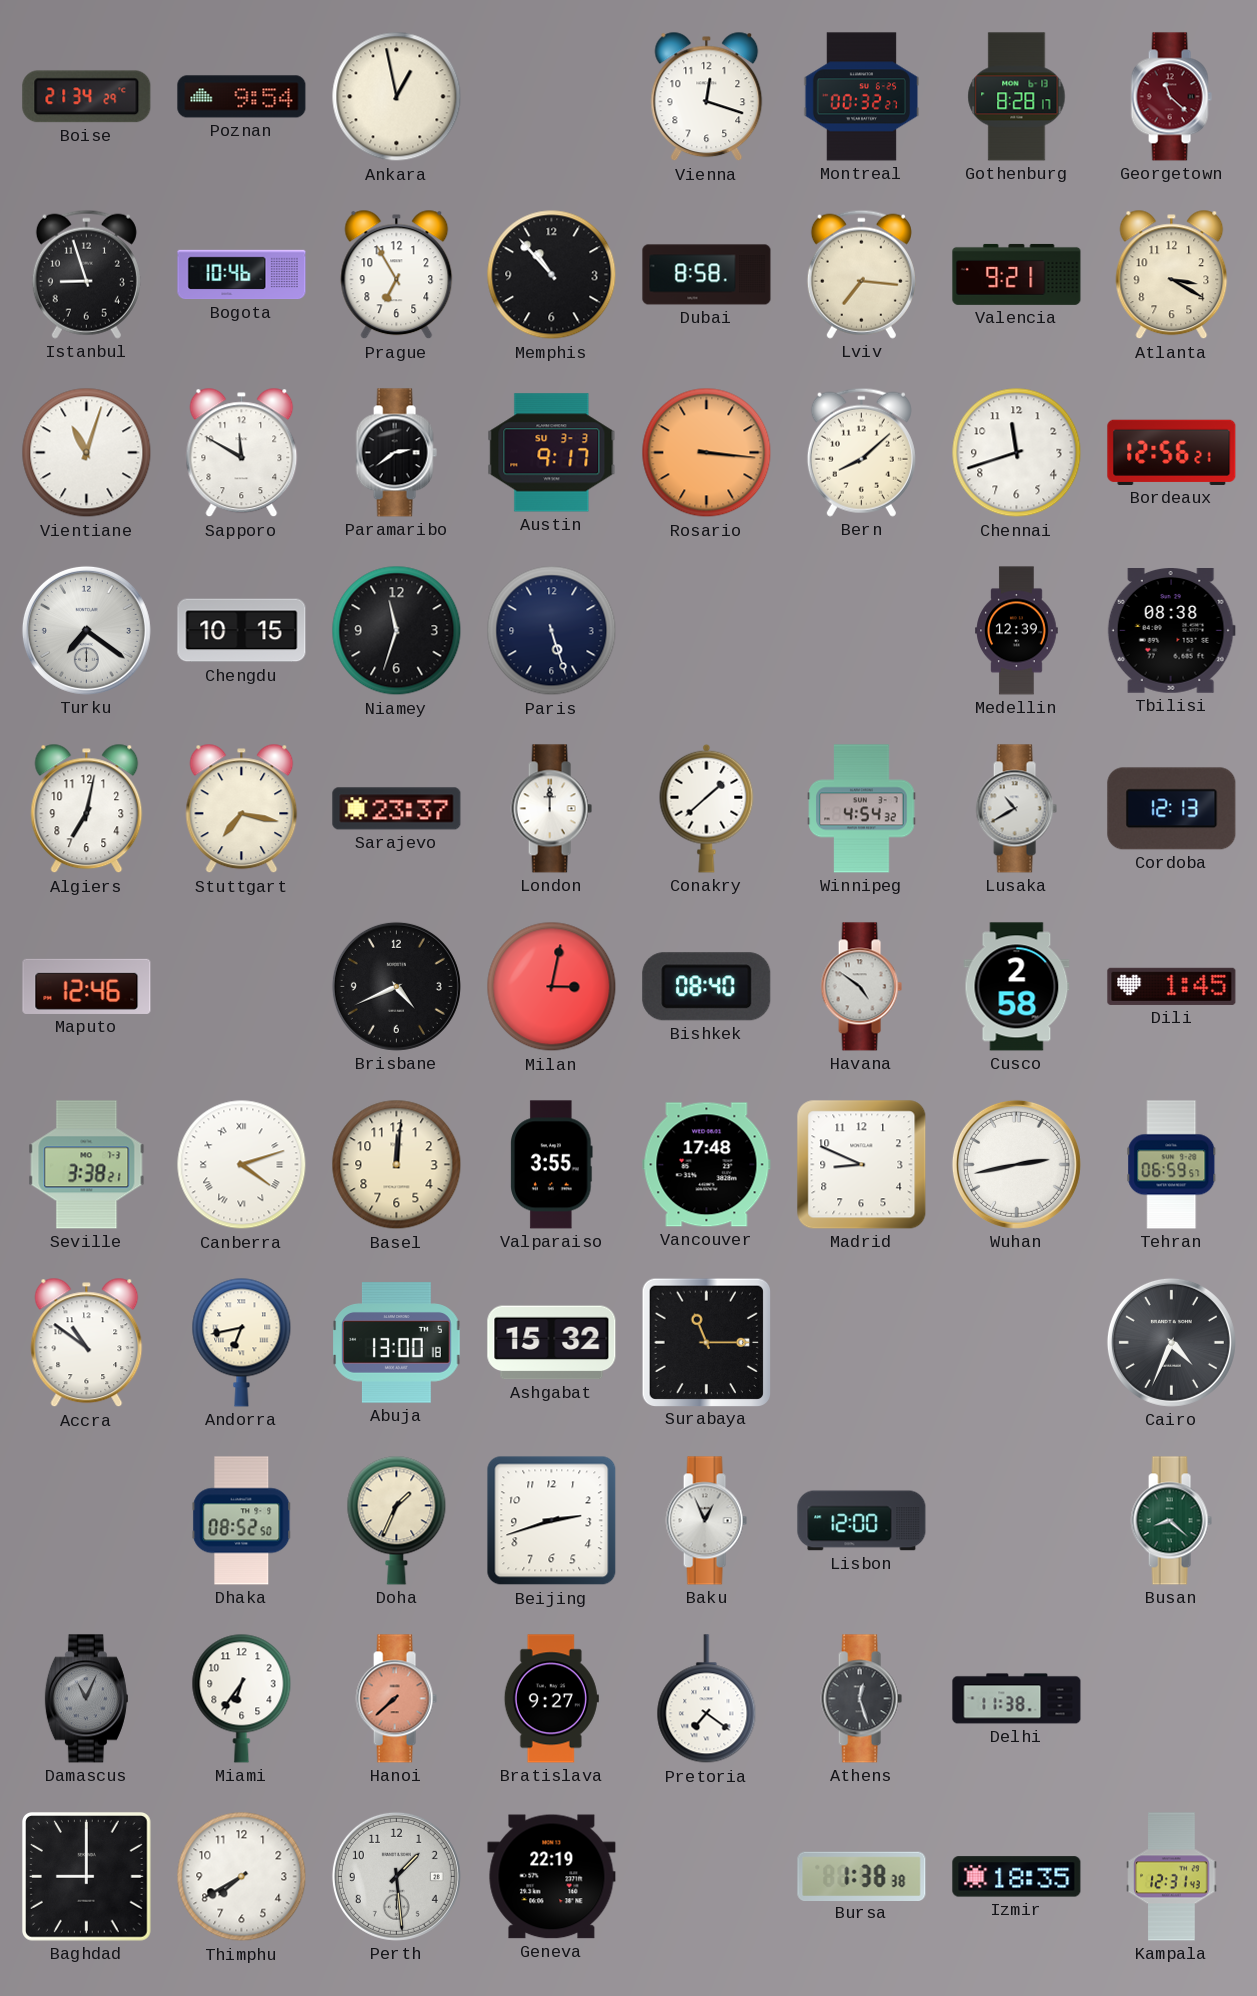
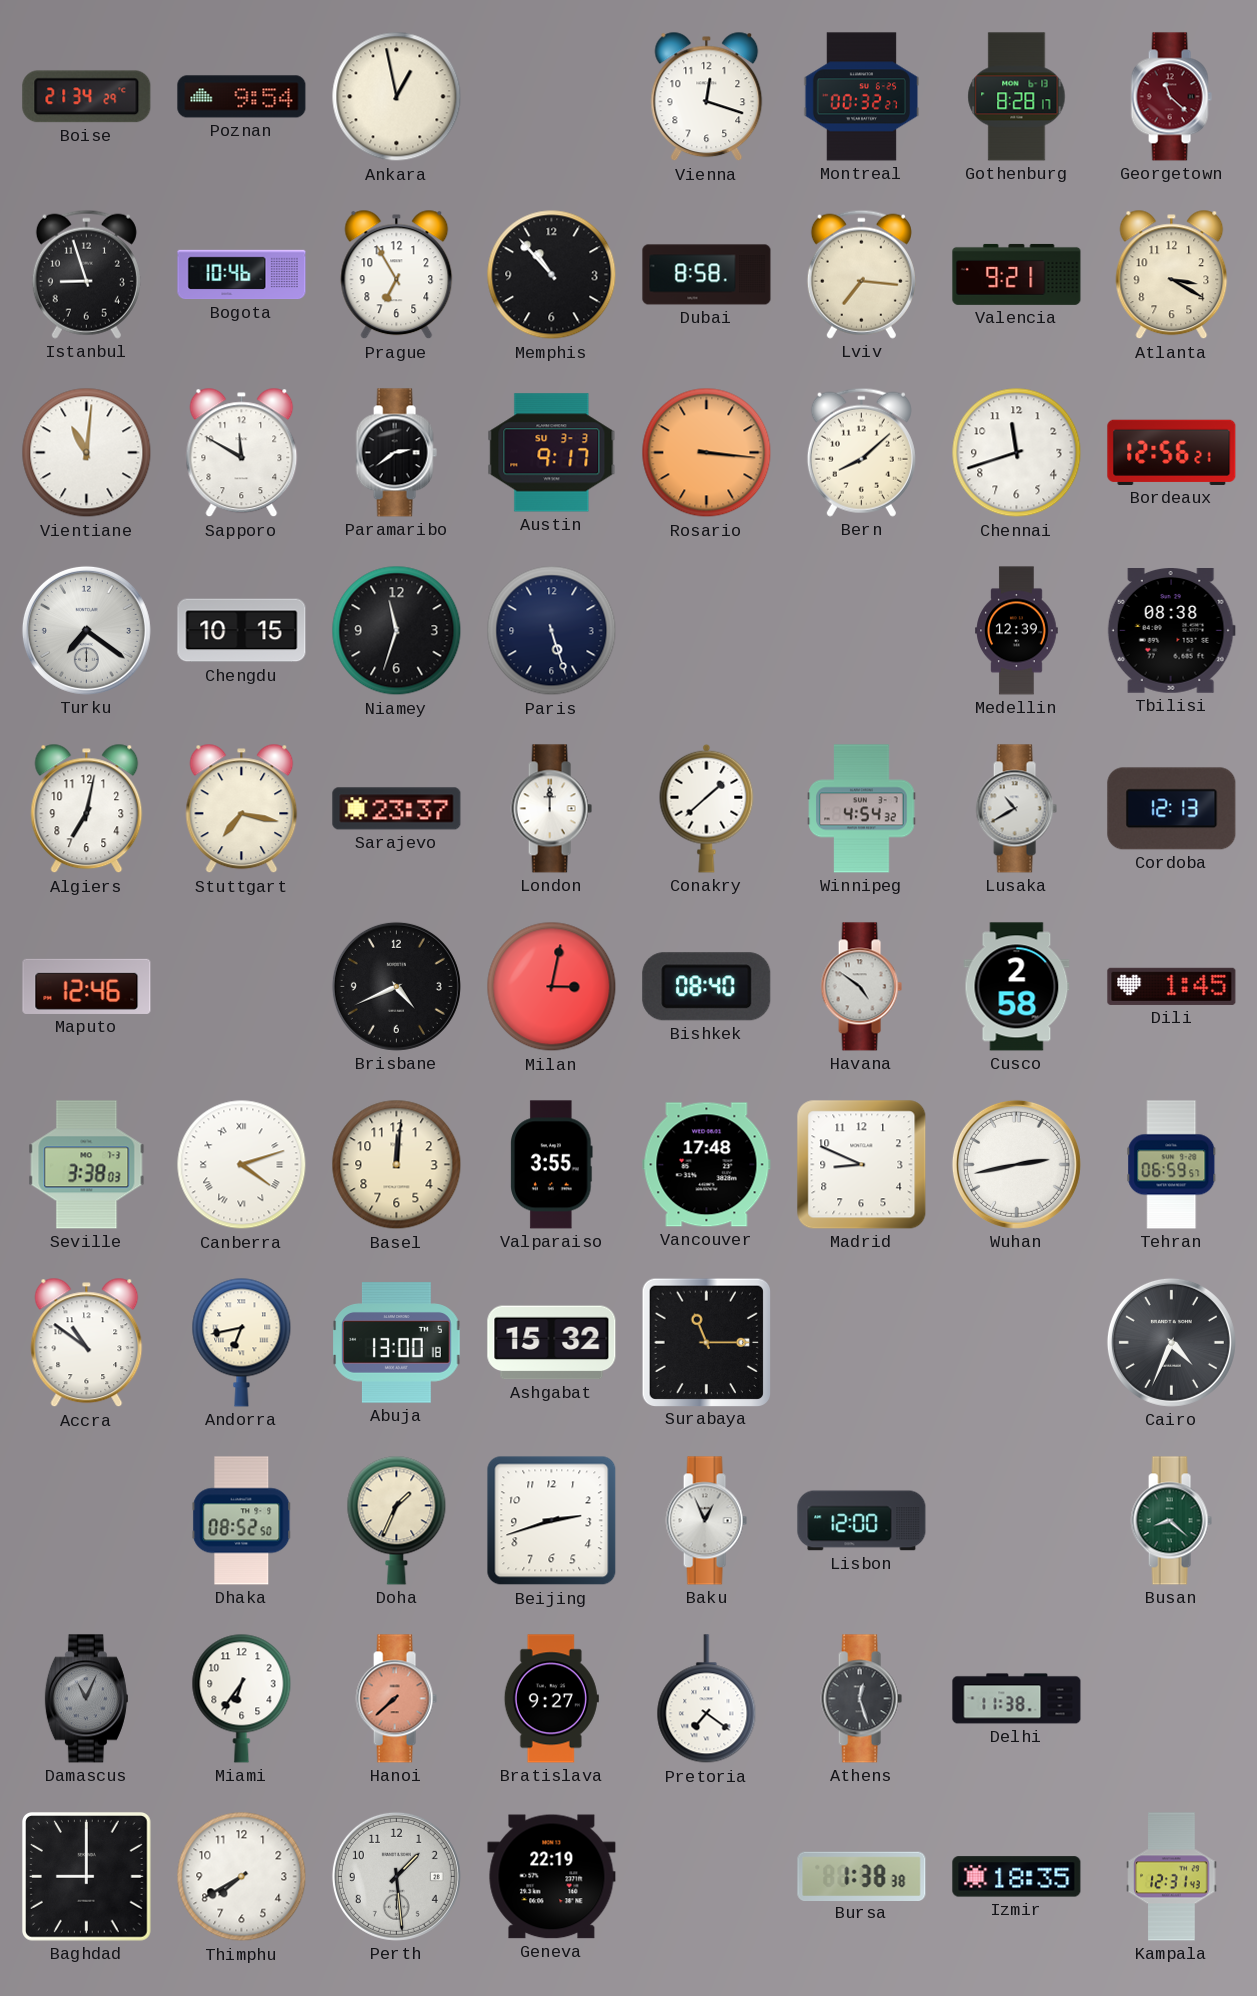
Vientiane: 11:03 -> 11:01
Seville: 3:38:21 -> 3:38:03
